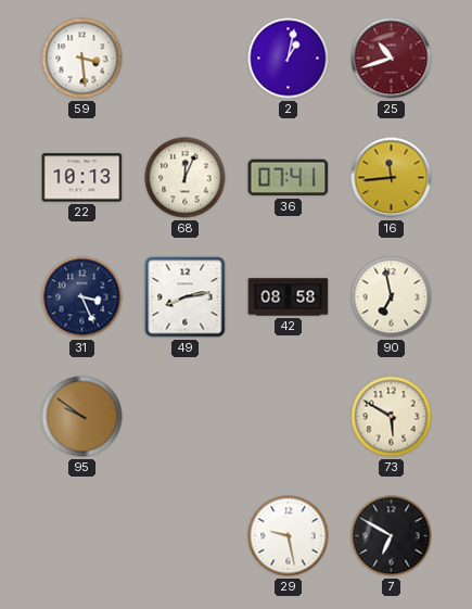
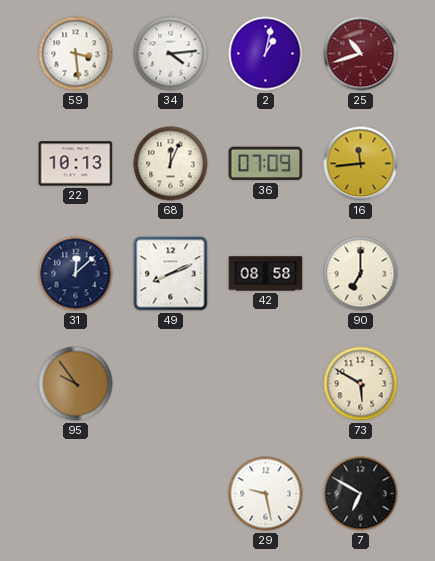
34: none -> 4:14
36: 07:41 -> 07:09
31: 3:26 -> 12:08
49: 8:13 -> 8:11
90: 6:58 -> 7:00
95: 9:51 -> 9:54
